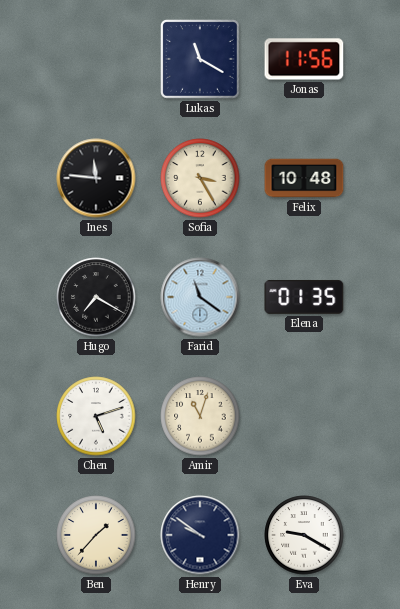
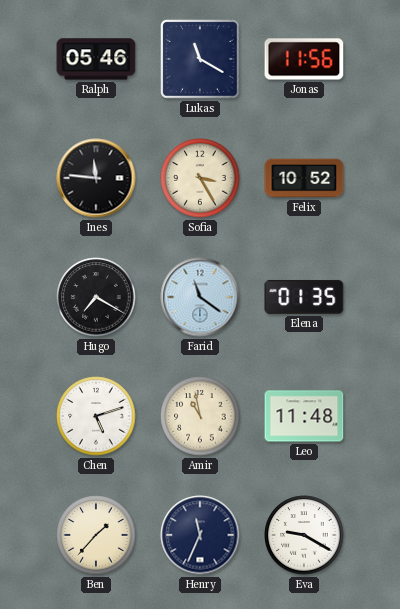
Ralph: none -> 05:46
Felix: 10:48 -> 10:52
Amir: 11:03 -> 10:58
Leo: none -> 11:48
Henry: 9:51 -> 11:34
